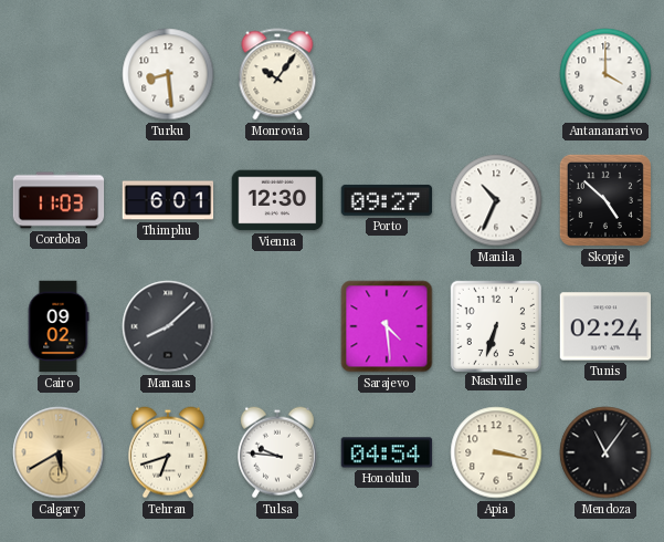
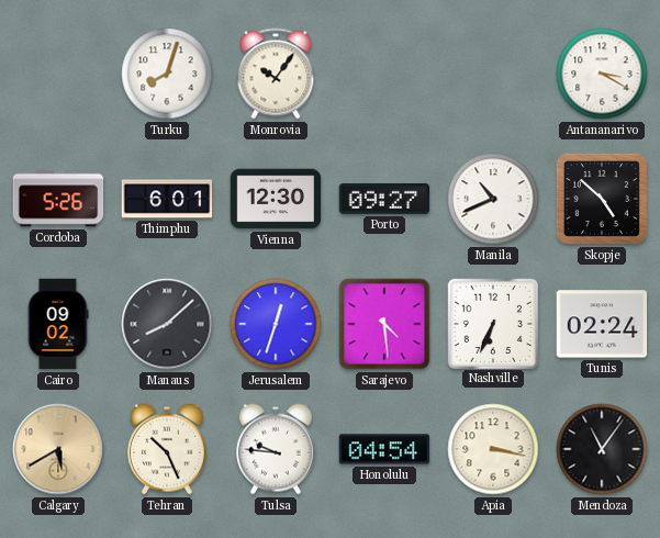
Turku: 8:29 -> 8:03
Antananarivo: 4:00 -> 3:20
Cordoba: 11:03 -> 5:26
Manila: 10:34 -> 10:41
Jerusalem: none -> 12:33
Nashville: 6:33 -> 6:34
Tehran: 6:42 -> 10:26
